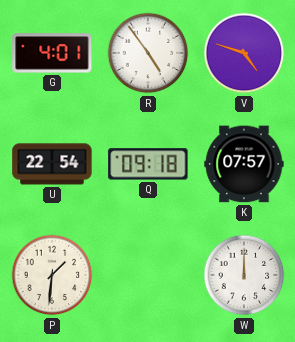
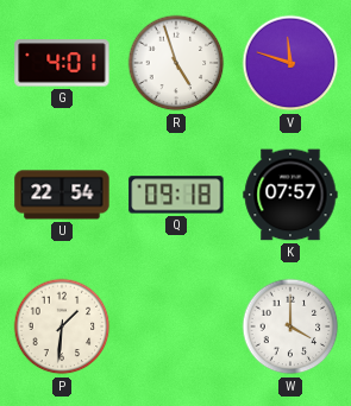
R: 4:54 -> 4:57
V: 4:48 -> 11:48
W: 12:00 -> 4:00
